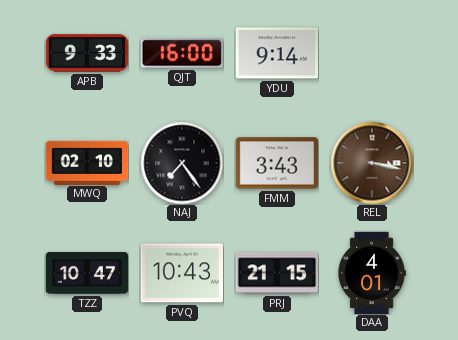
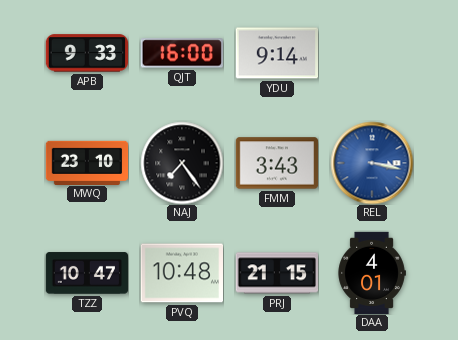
MWQ: 02:10 -> 23:10
REL dial: brown -> blue
PVQ: 10:43 -> 10:48
